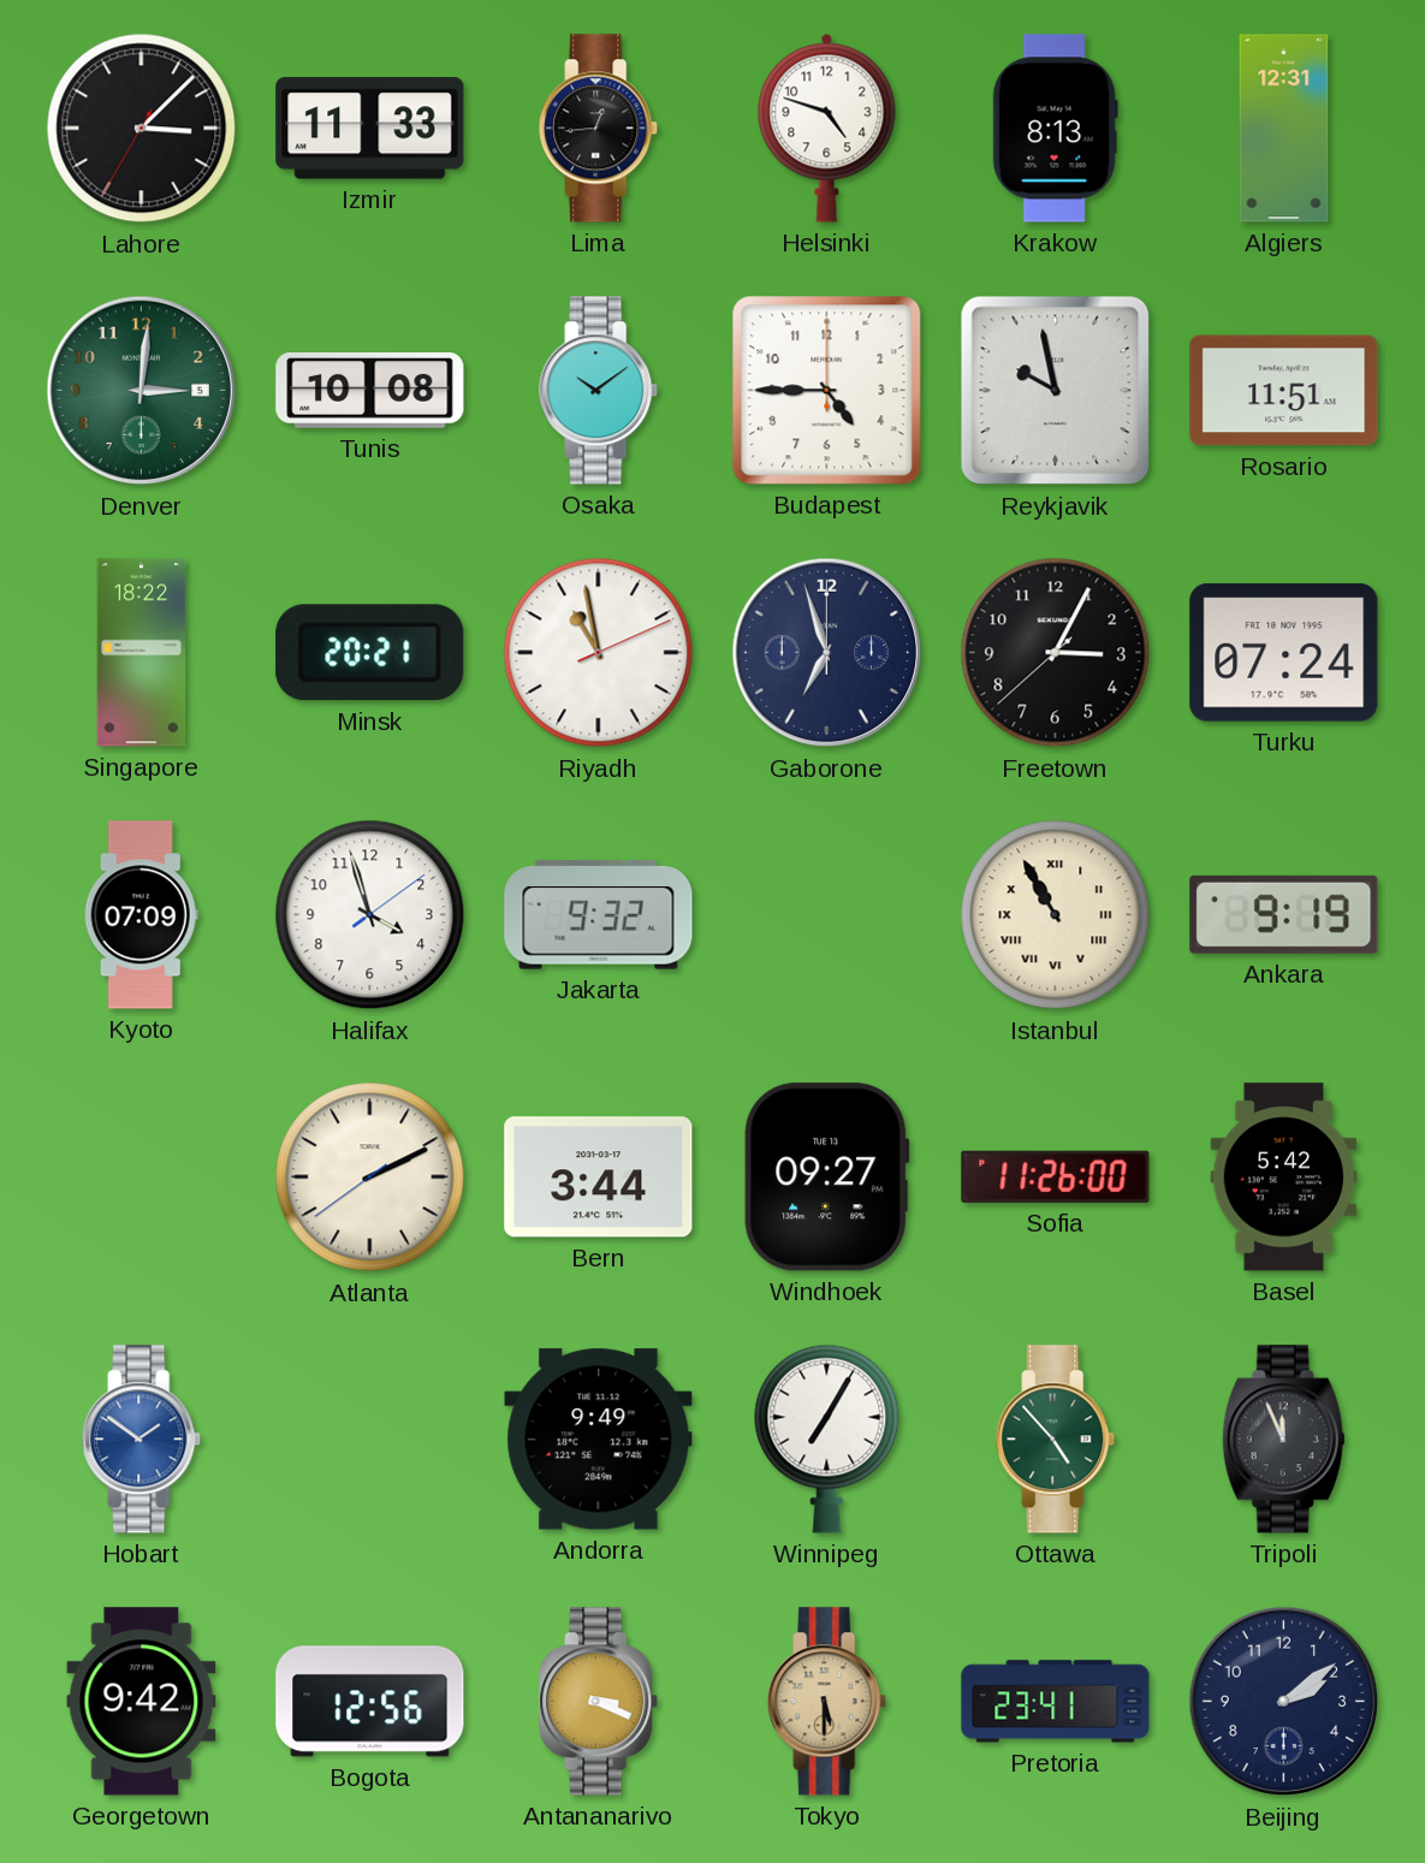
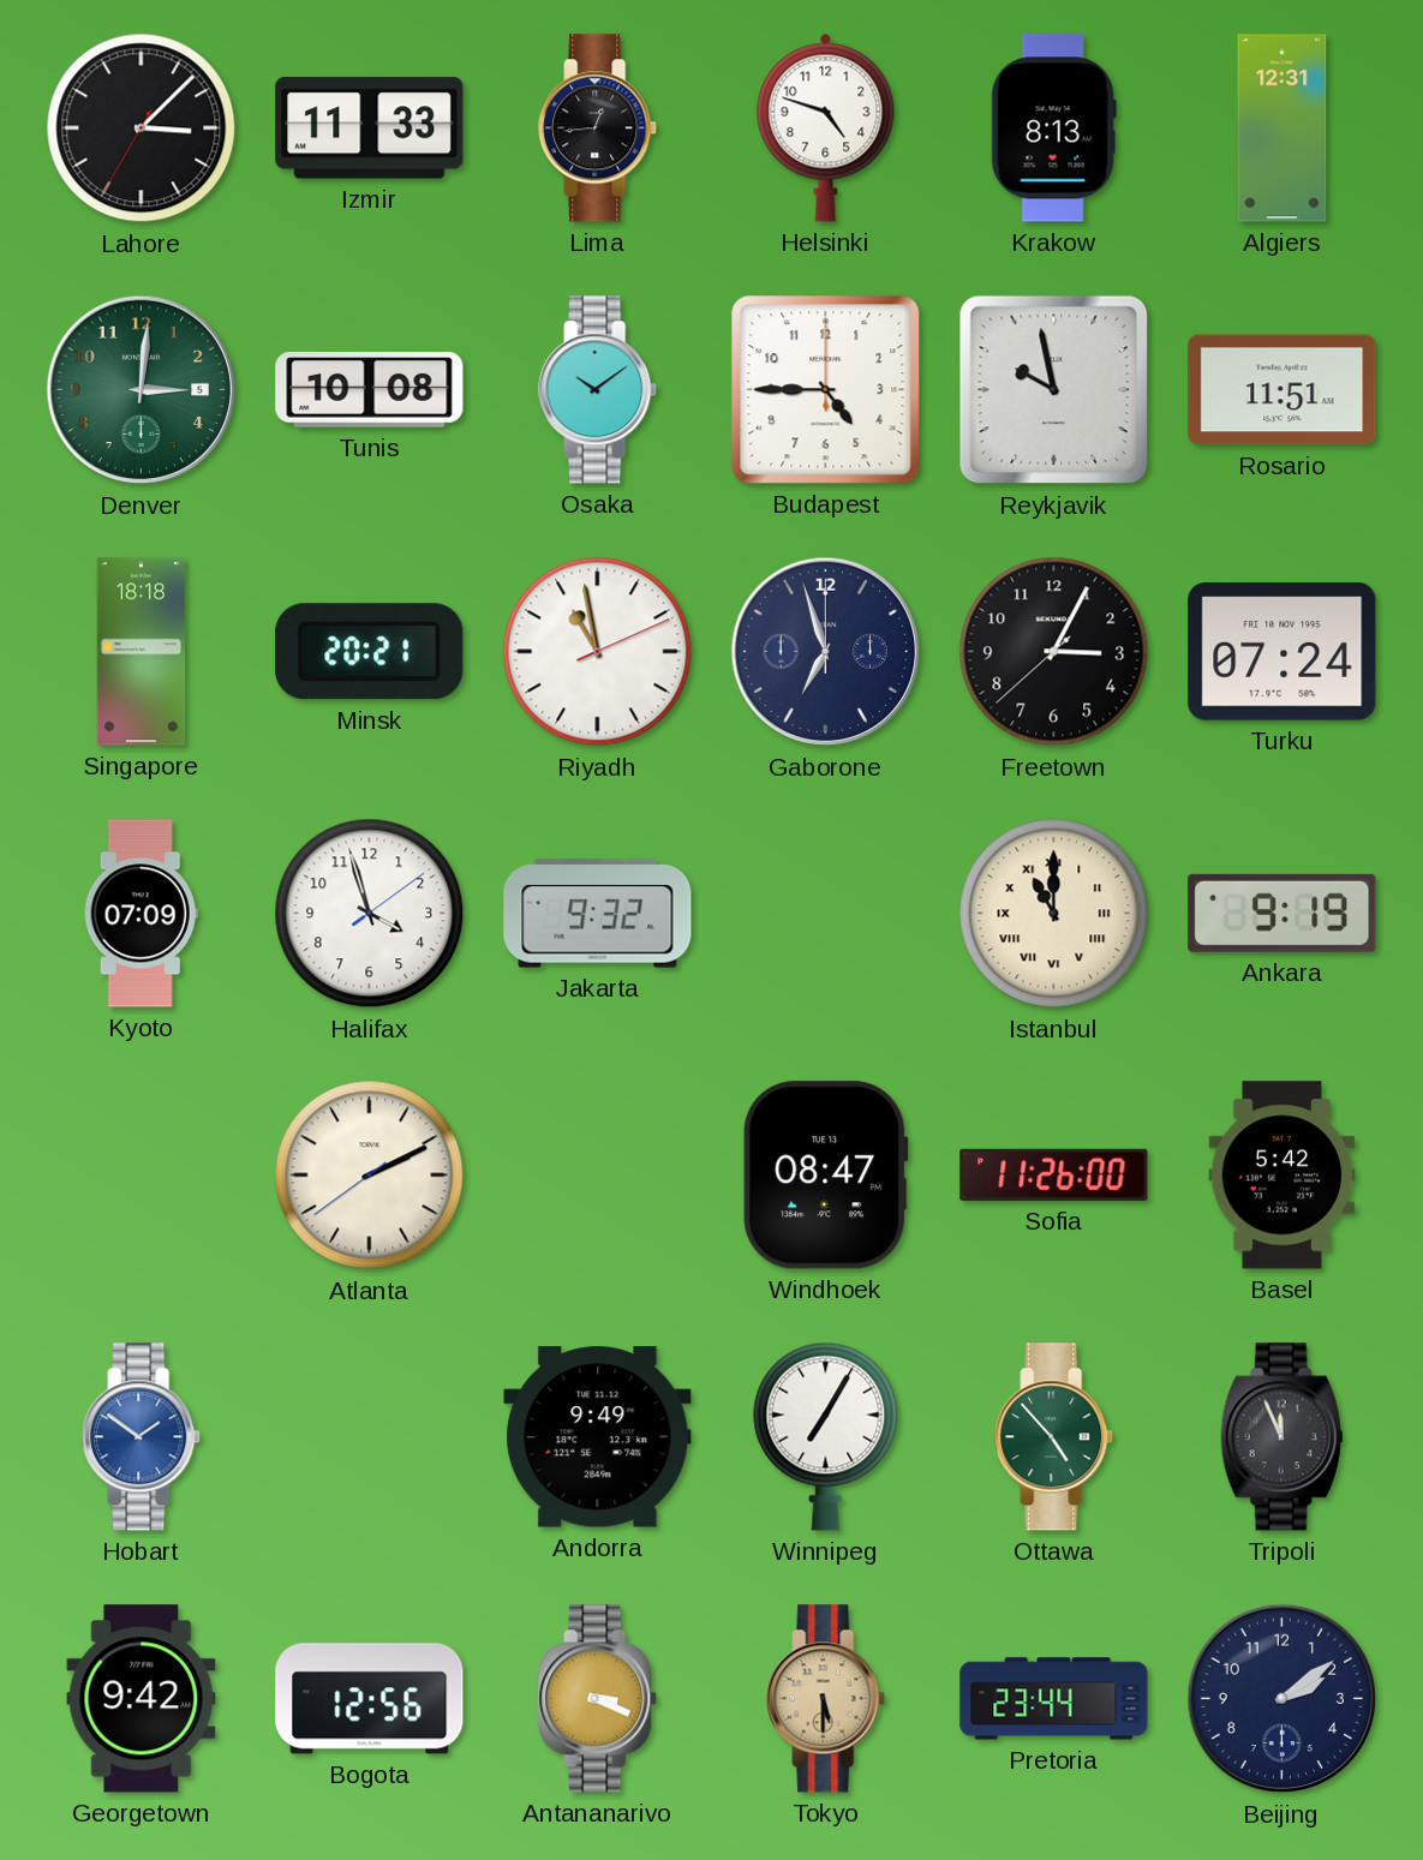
Singapore: 18:22 -> 18:18
Istanbul: 10:55 -> 11:00
Bern: 3:44 -> none
Windhoek: 09:27 -> 08:47
Pretoria: 23:41 -> 23:44
